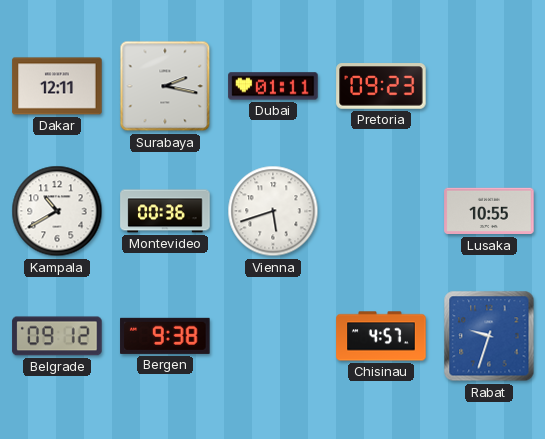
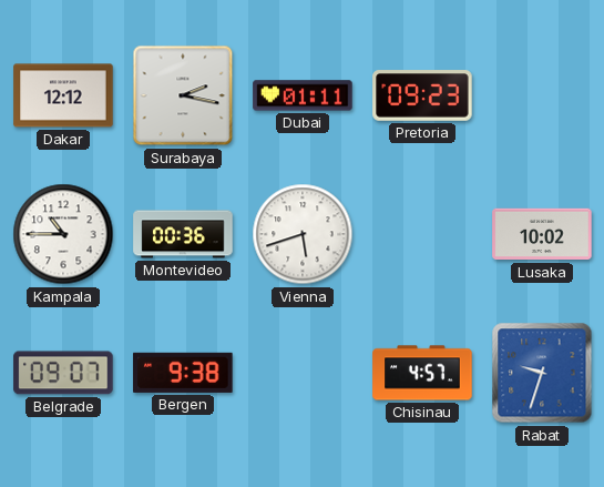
Dakar: 12:11 -> 12:12
Kampala: 10:40 -> 10:45
Lusaka: 10:55 -> 10:02
Belgrade: 09:12 -> 09:07
